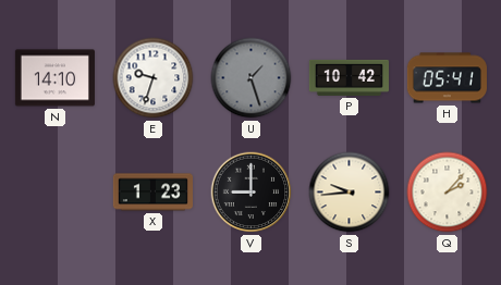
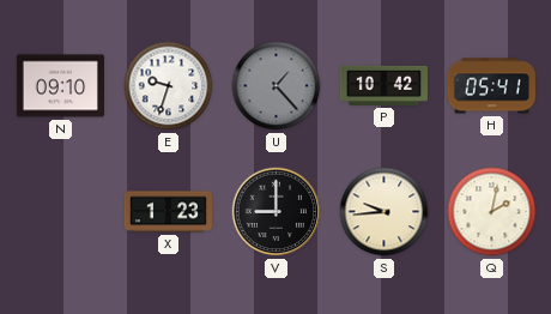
N: 14:10 -> 09:10
U: 1:27 -> 1:23
Q: 2:07 -> 2:02
